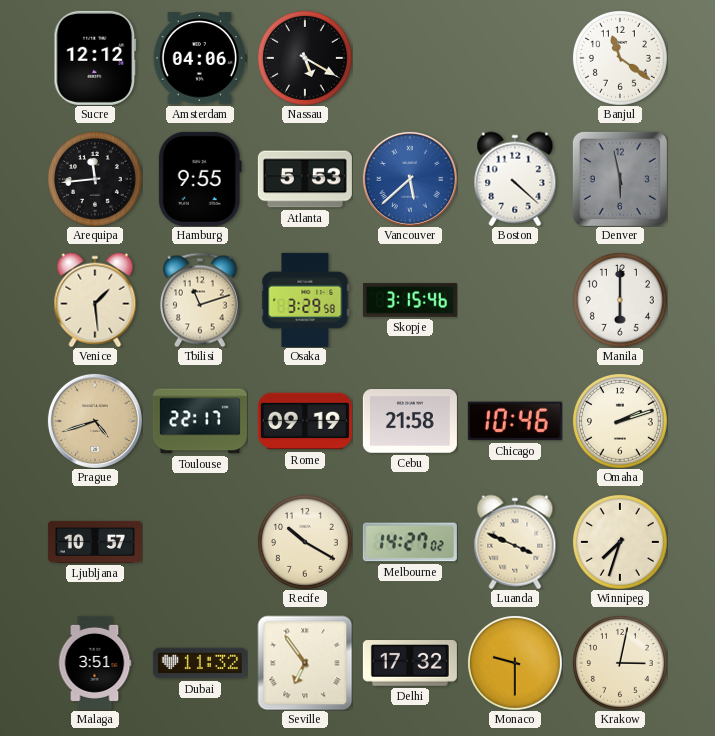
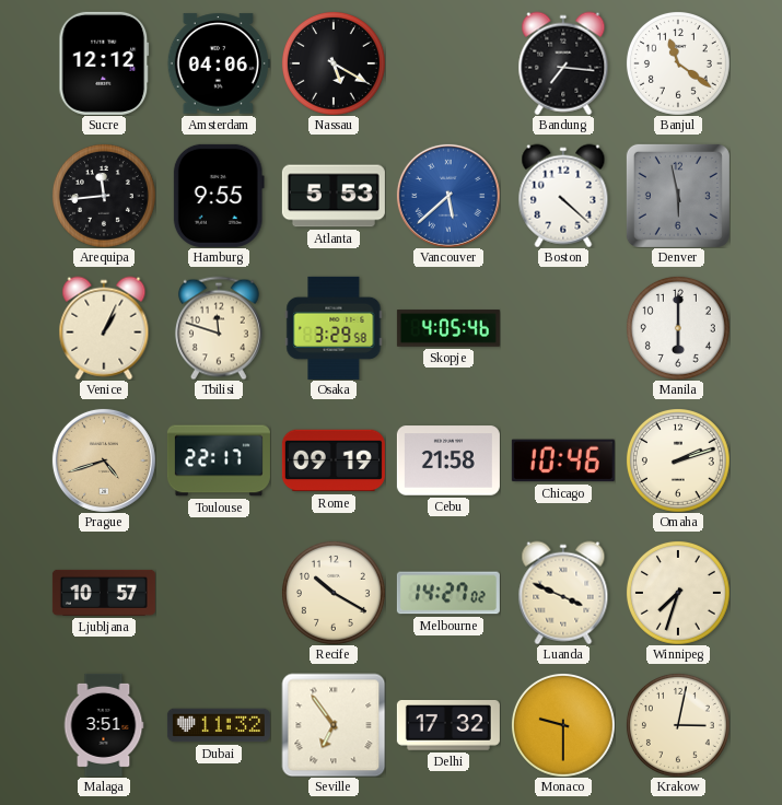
Bandung: none -> 7:16
Venice: 1:29 -> 1:04
Tbilisi: 11:12 -> 11:48
Skopje: 3:15 -> 4:05
